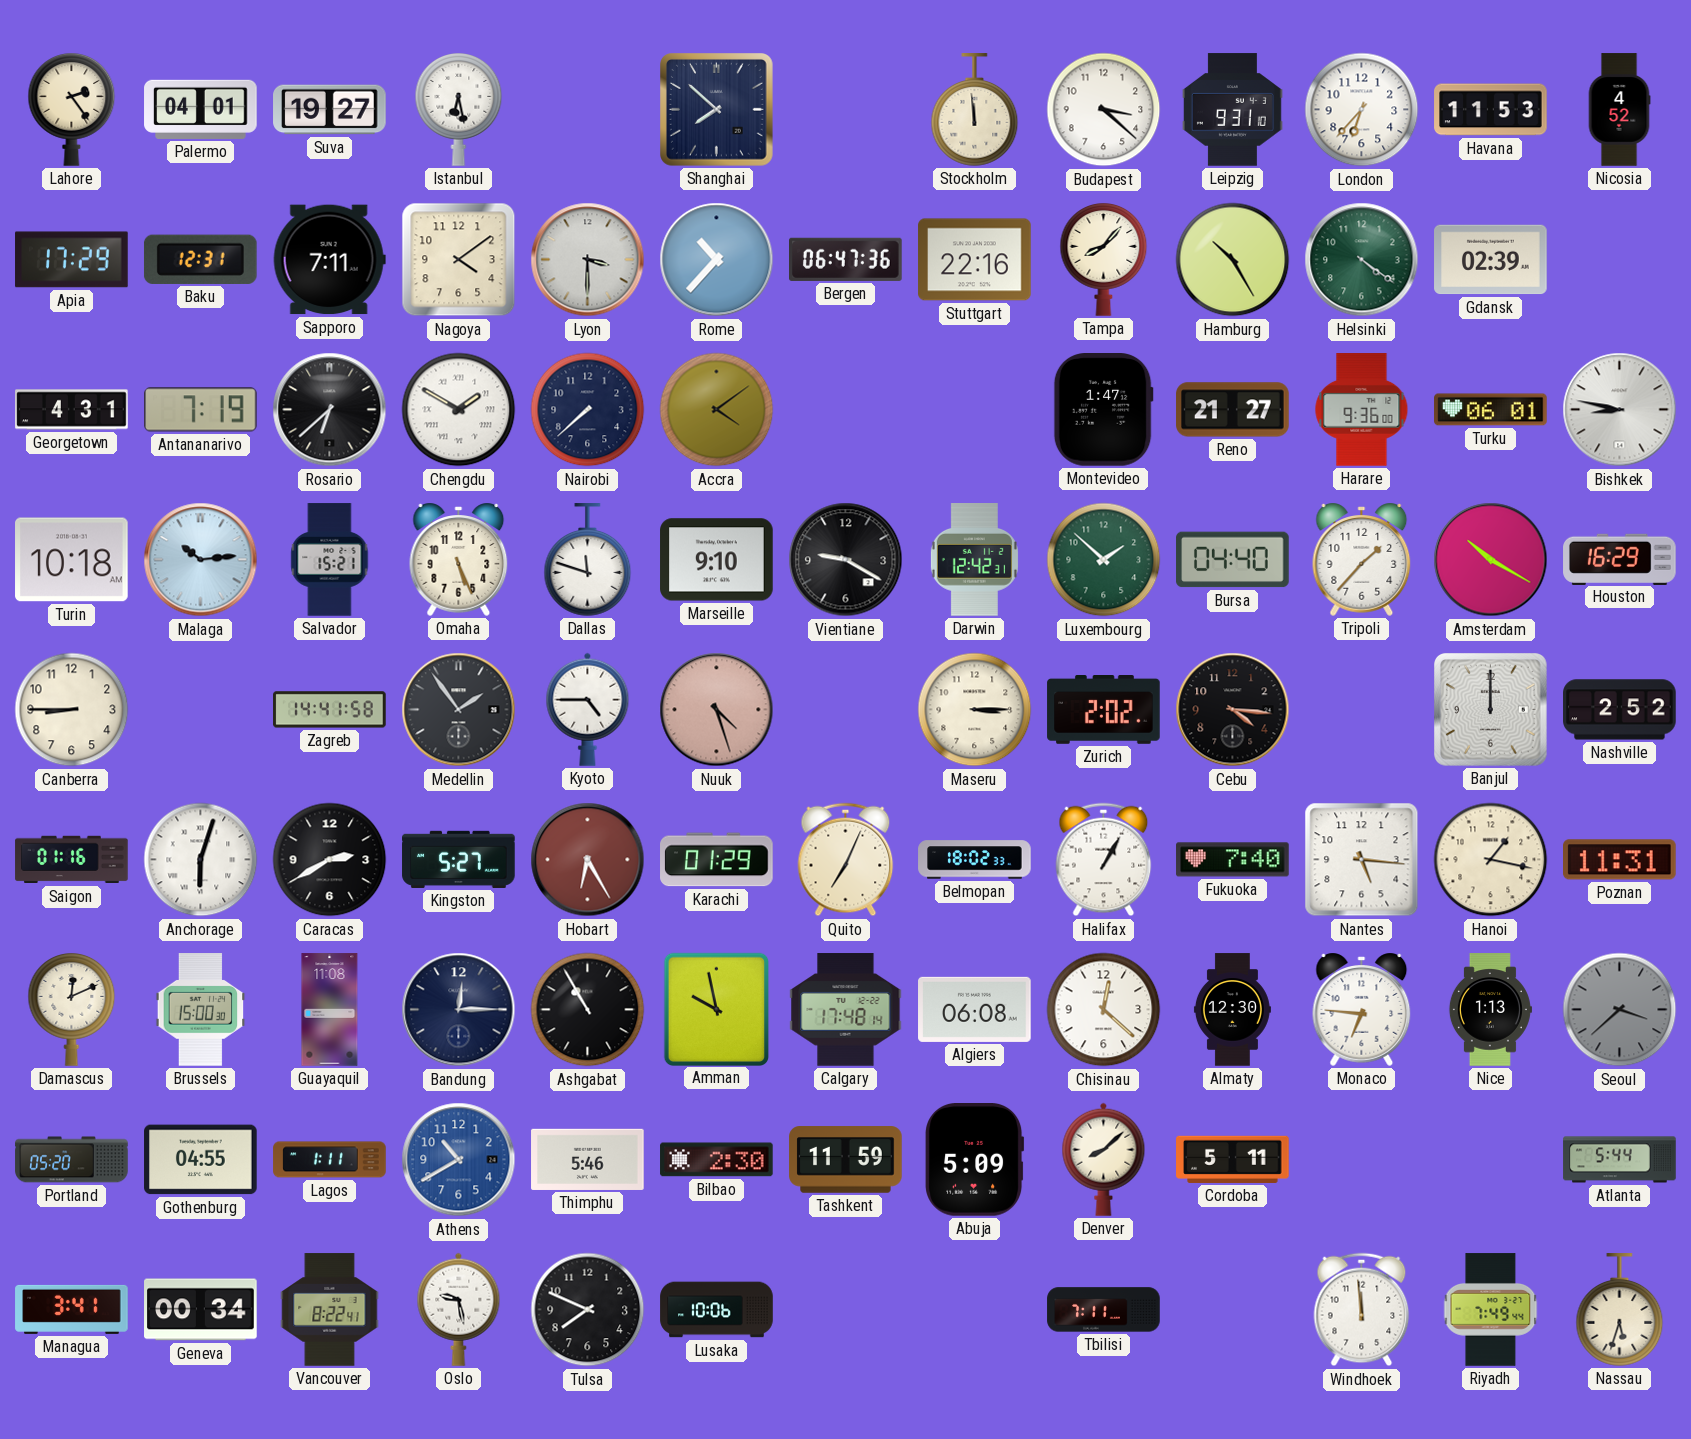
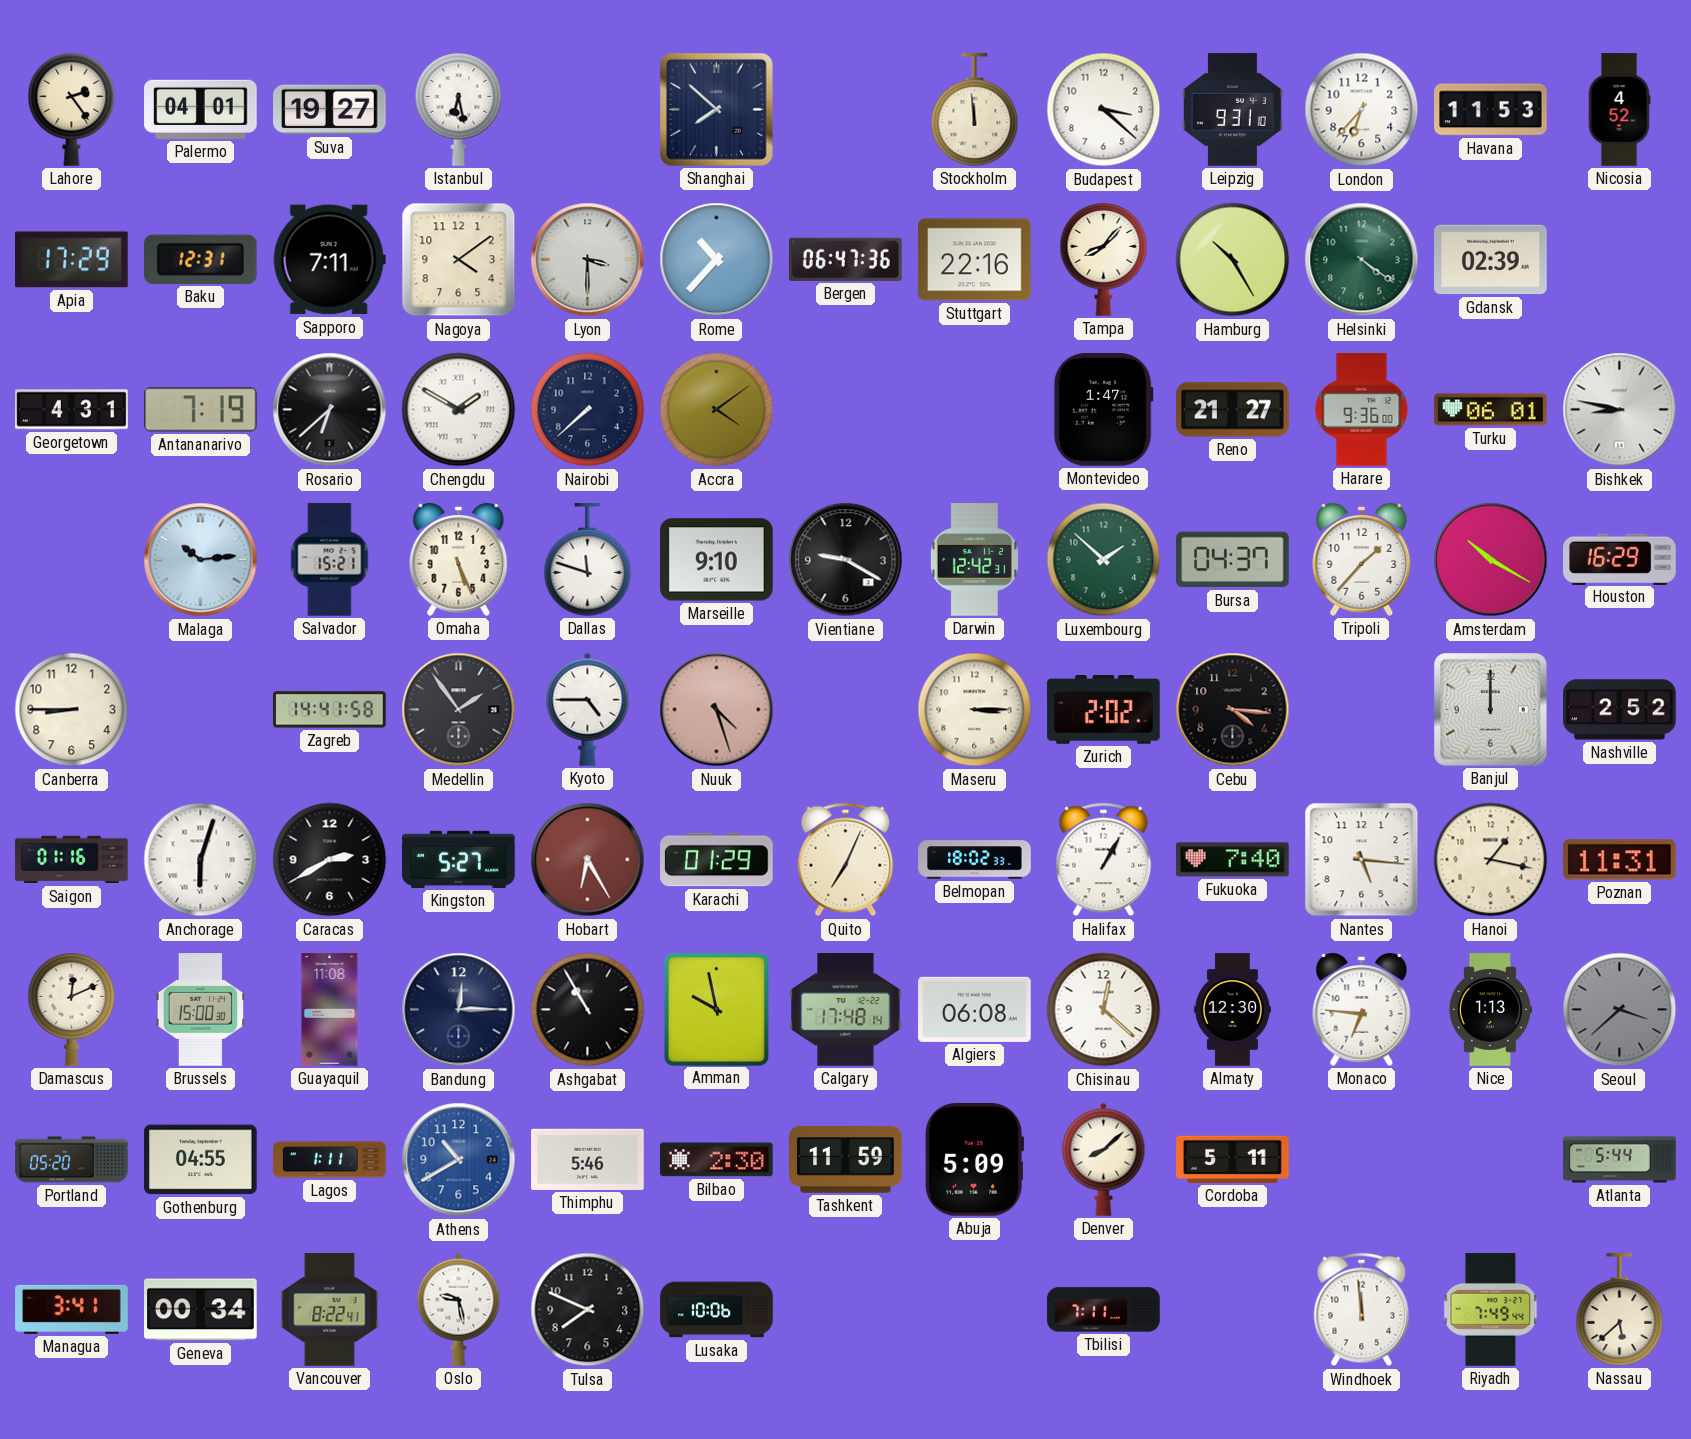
Turin: 10:18 -> none
Bursa: 04:40 -> 04:37
Nassau: 5:33 -> 5:38
